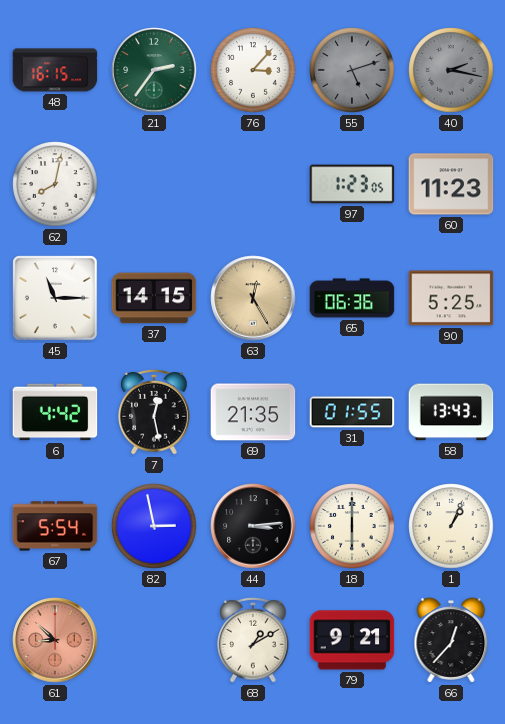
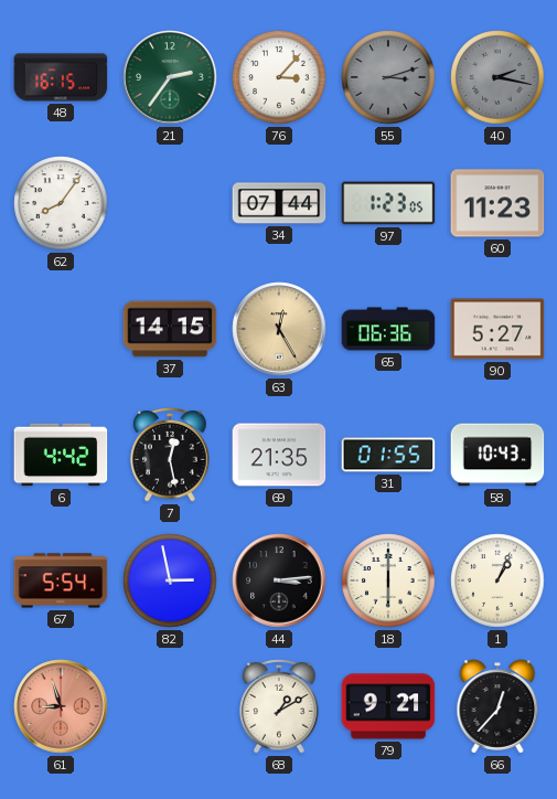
55: 5:12 -> 3:12
62: 8:02 -> 8:06
34: none -> 07:44
45: 11:15 -> none
90: 5:25 -> 5:27
58: 13:43 -> 10:43
61: 8:52 -> 8:57
